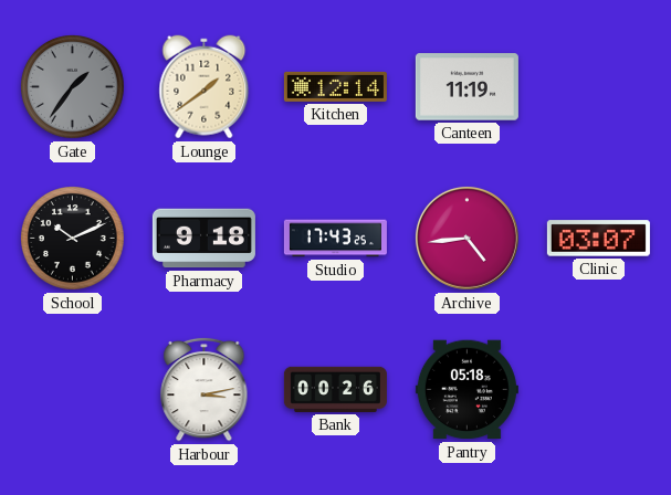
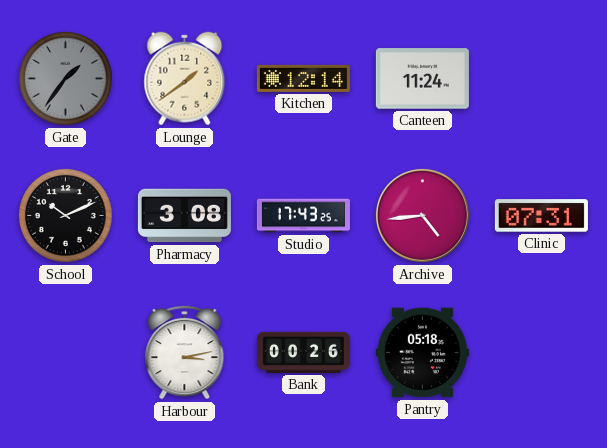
Canteen: 11:19 -> 11:24
Pharmacy: 9:18 -> 3:08
Clinic: 03:07 -> 07:31
